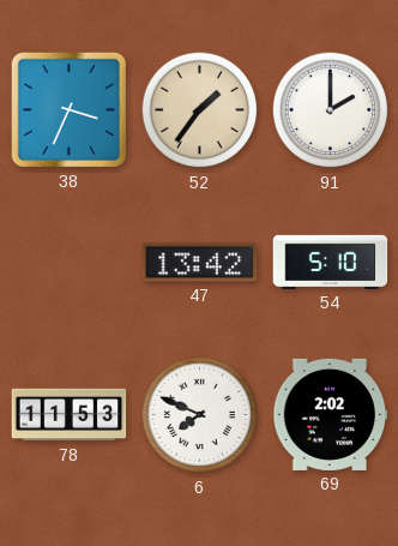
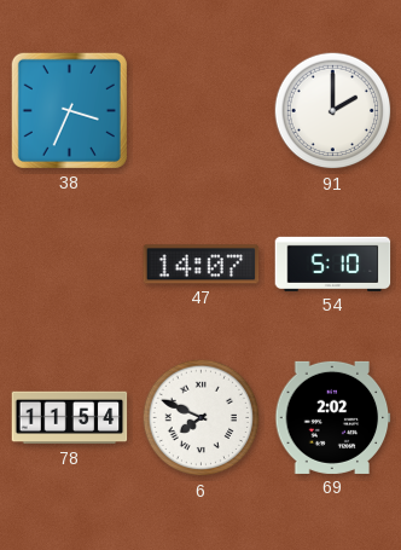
52: 1:36 -> none
47: 13:42 -> 14:07
78: 11:53 -> 11:54
